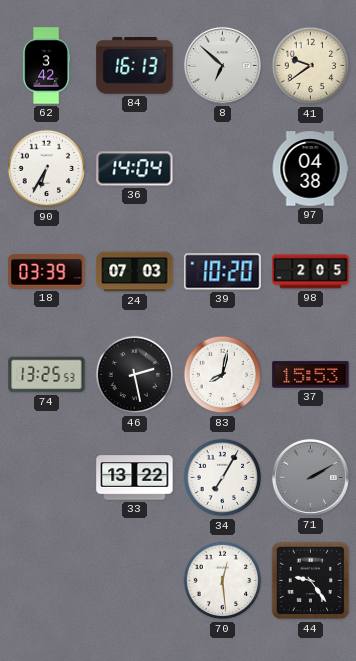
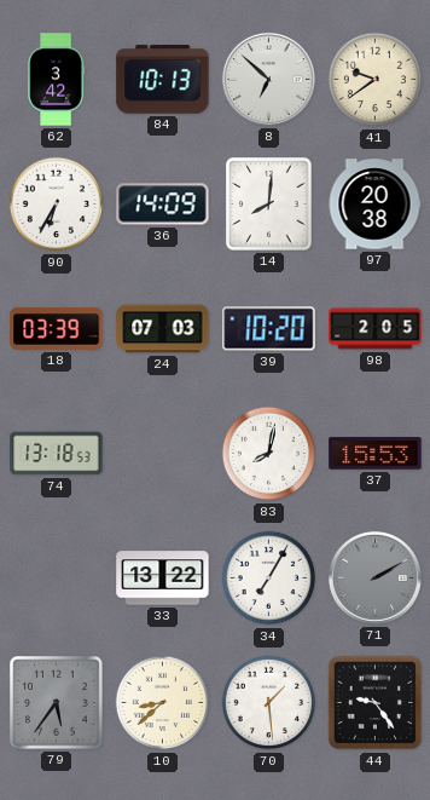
84: 16:13 -> 10:13
36: 14:04 -> 14:09
14: none -> 8:01
97: 04:38 -> 20:38
74: 13:25 -> 13:18
46: 2:28 -> none
79: none -> 5:36
10: none -> 8:38
70: 12:29 -> 1:29
